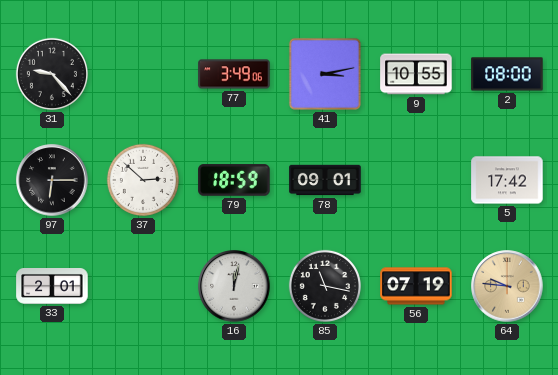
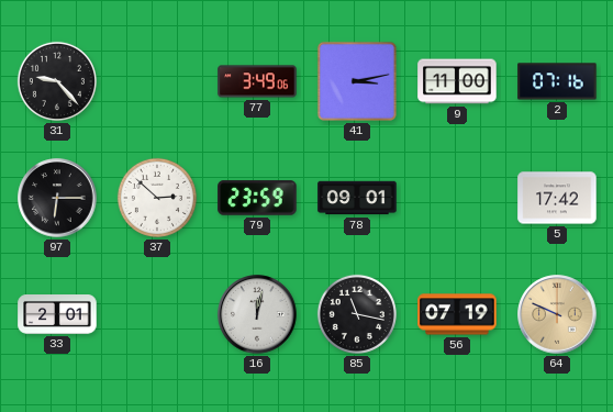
9: 10:55 -> 11:00
2: 08:00 -> 07:16
79: 18:59 -> 23:59
64: 9:46 -> 9:49
